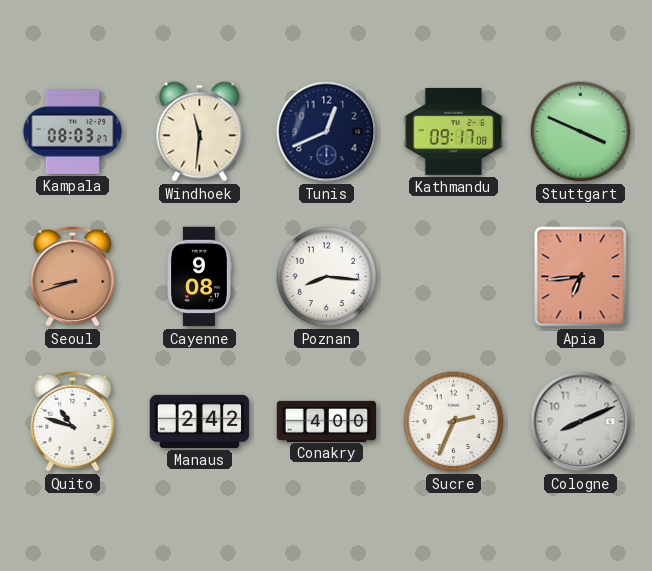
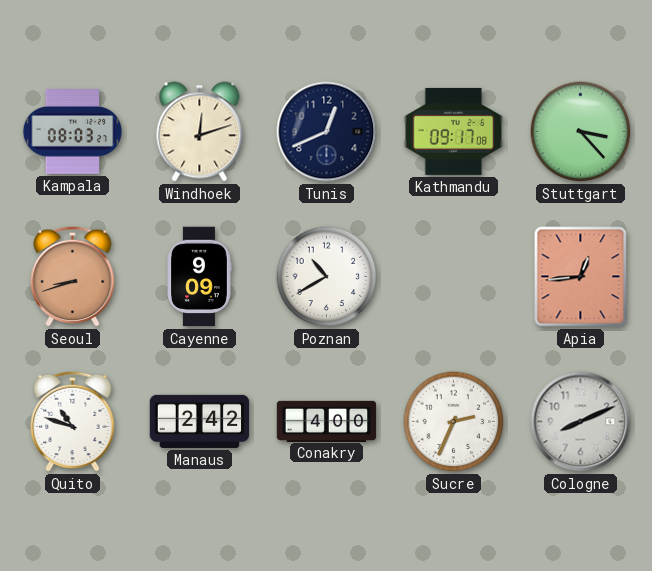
Windhoek: 11:31 -> 12:12
Stuttgart: 3:49 -> 3:23
Cayenne: 9:08 -> 9:09
Poznan: 8:16 -> 10:40
Apia: 6:44 -> 12:44
